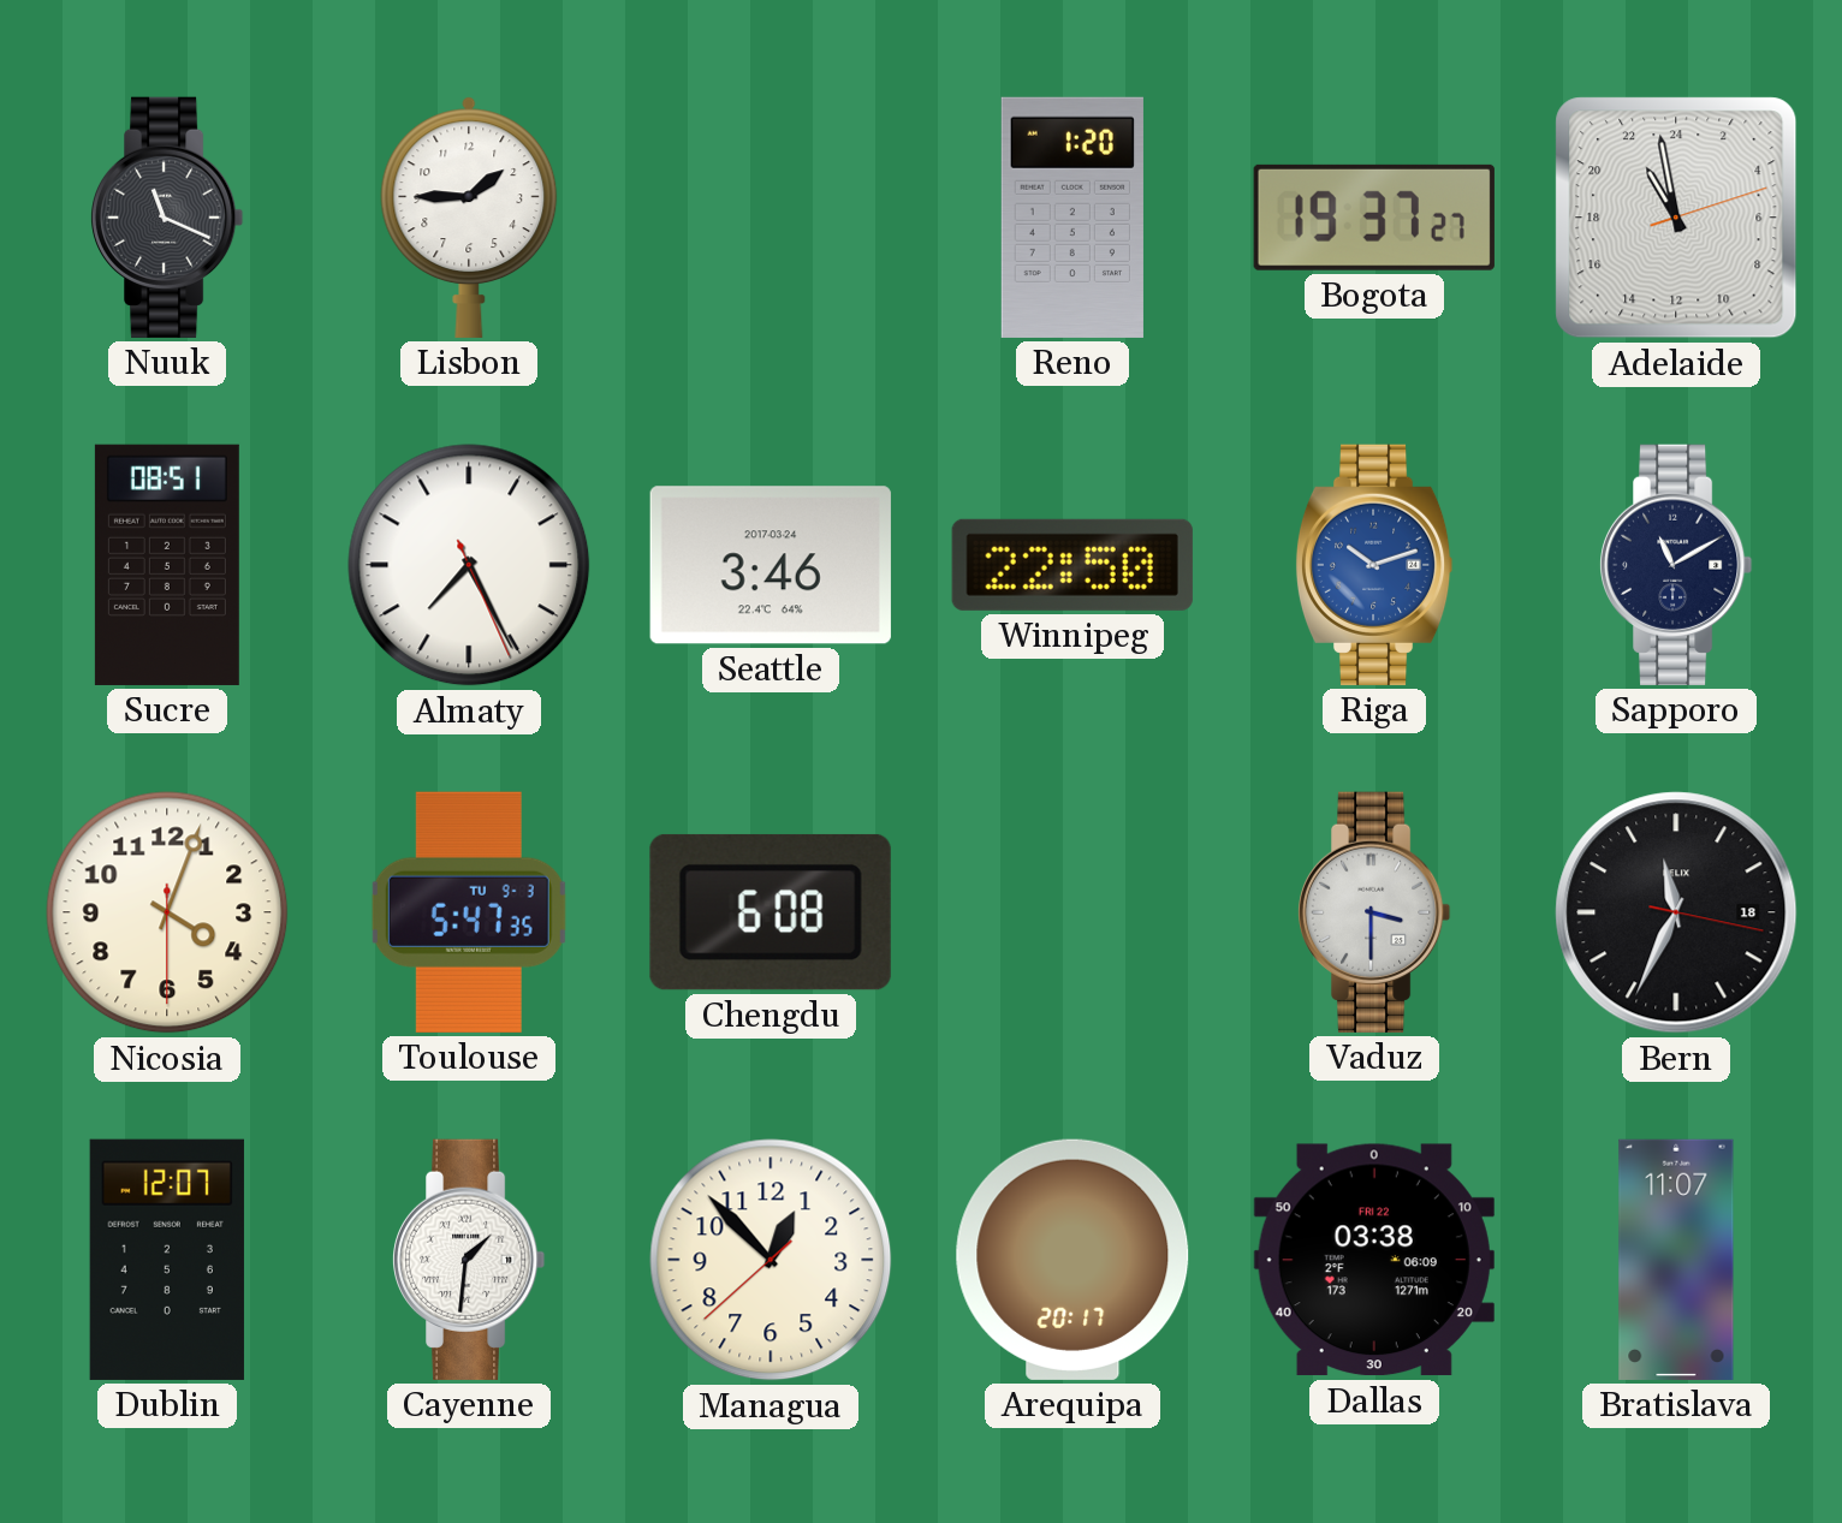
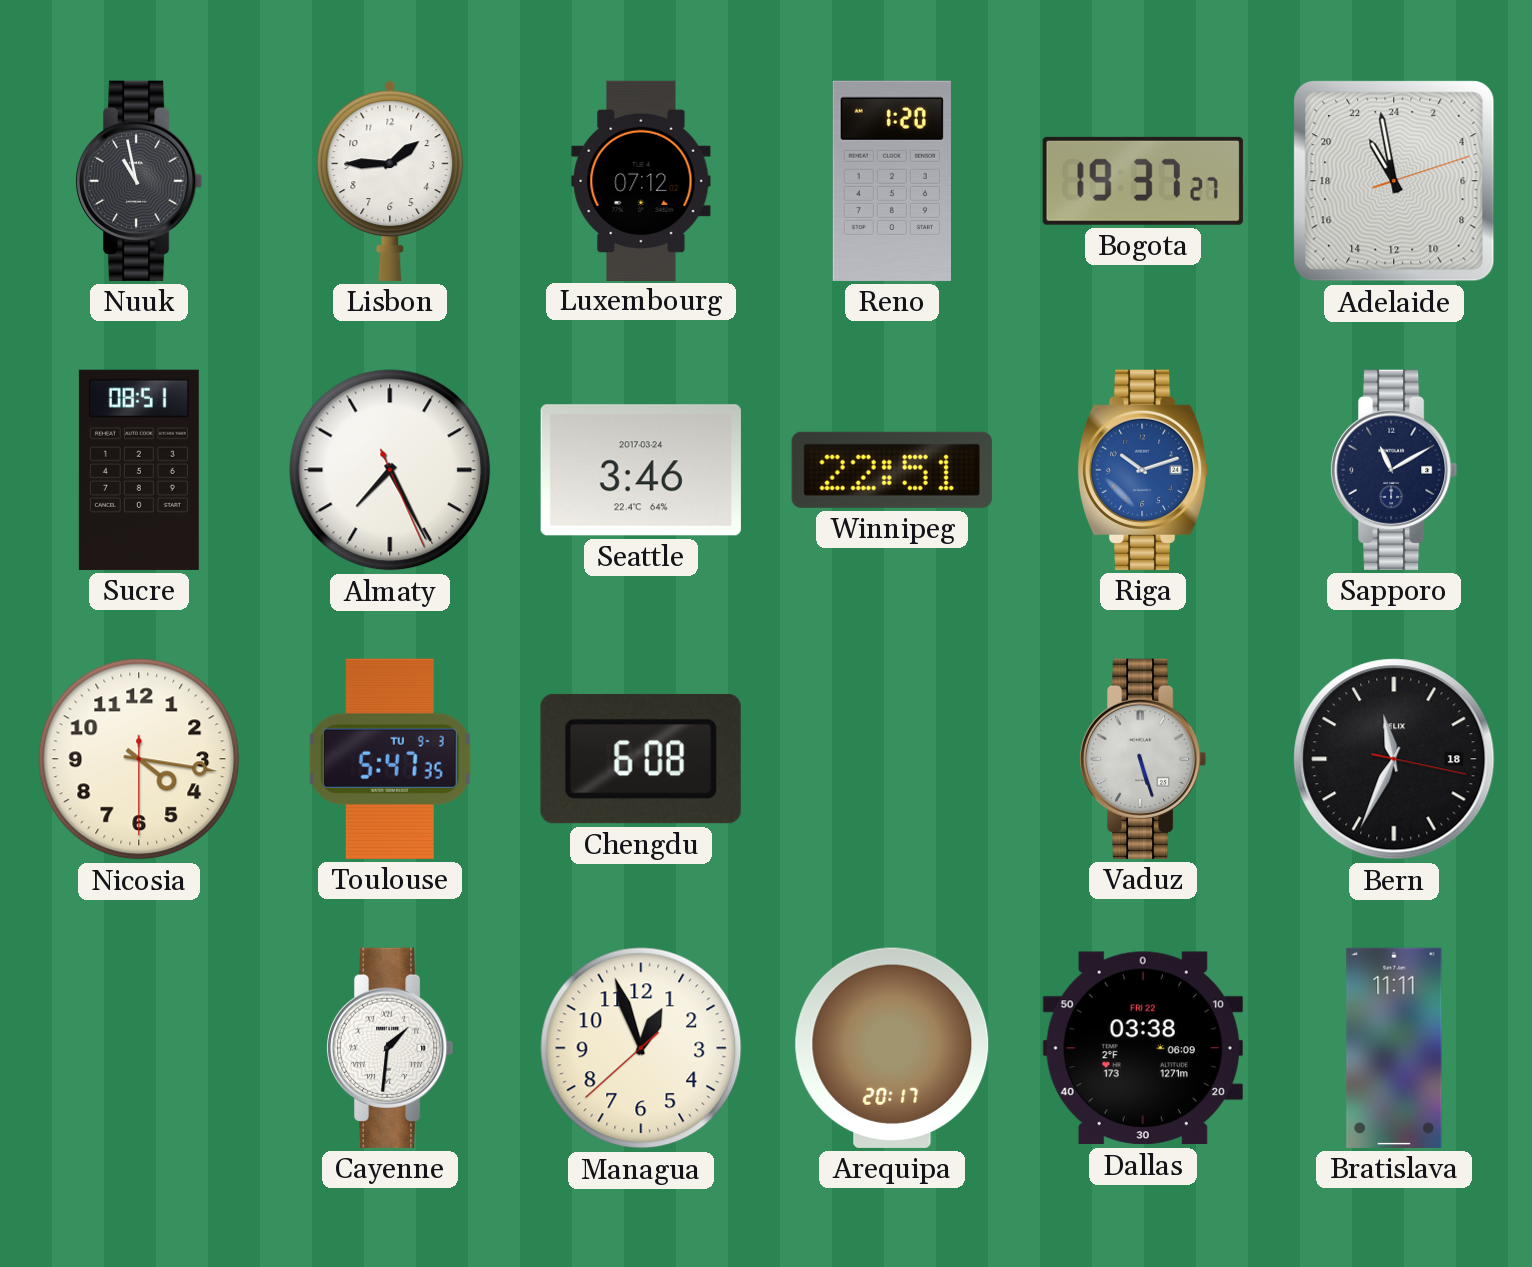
Nuuk: 11:19 -> 10:58
Luxembourg: none -> 07:12
Winnipeg: 22:50 -> 22:51
Nicosia: 4:03 -> 4:16
Vaduz: 3:30 -> 5:27
Dublin: 12:07 -> none
Managua: 12:52 -> 12:56
Bratislava: 11:07 -> 11:11
